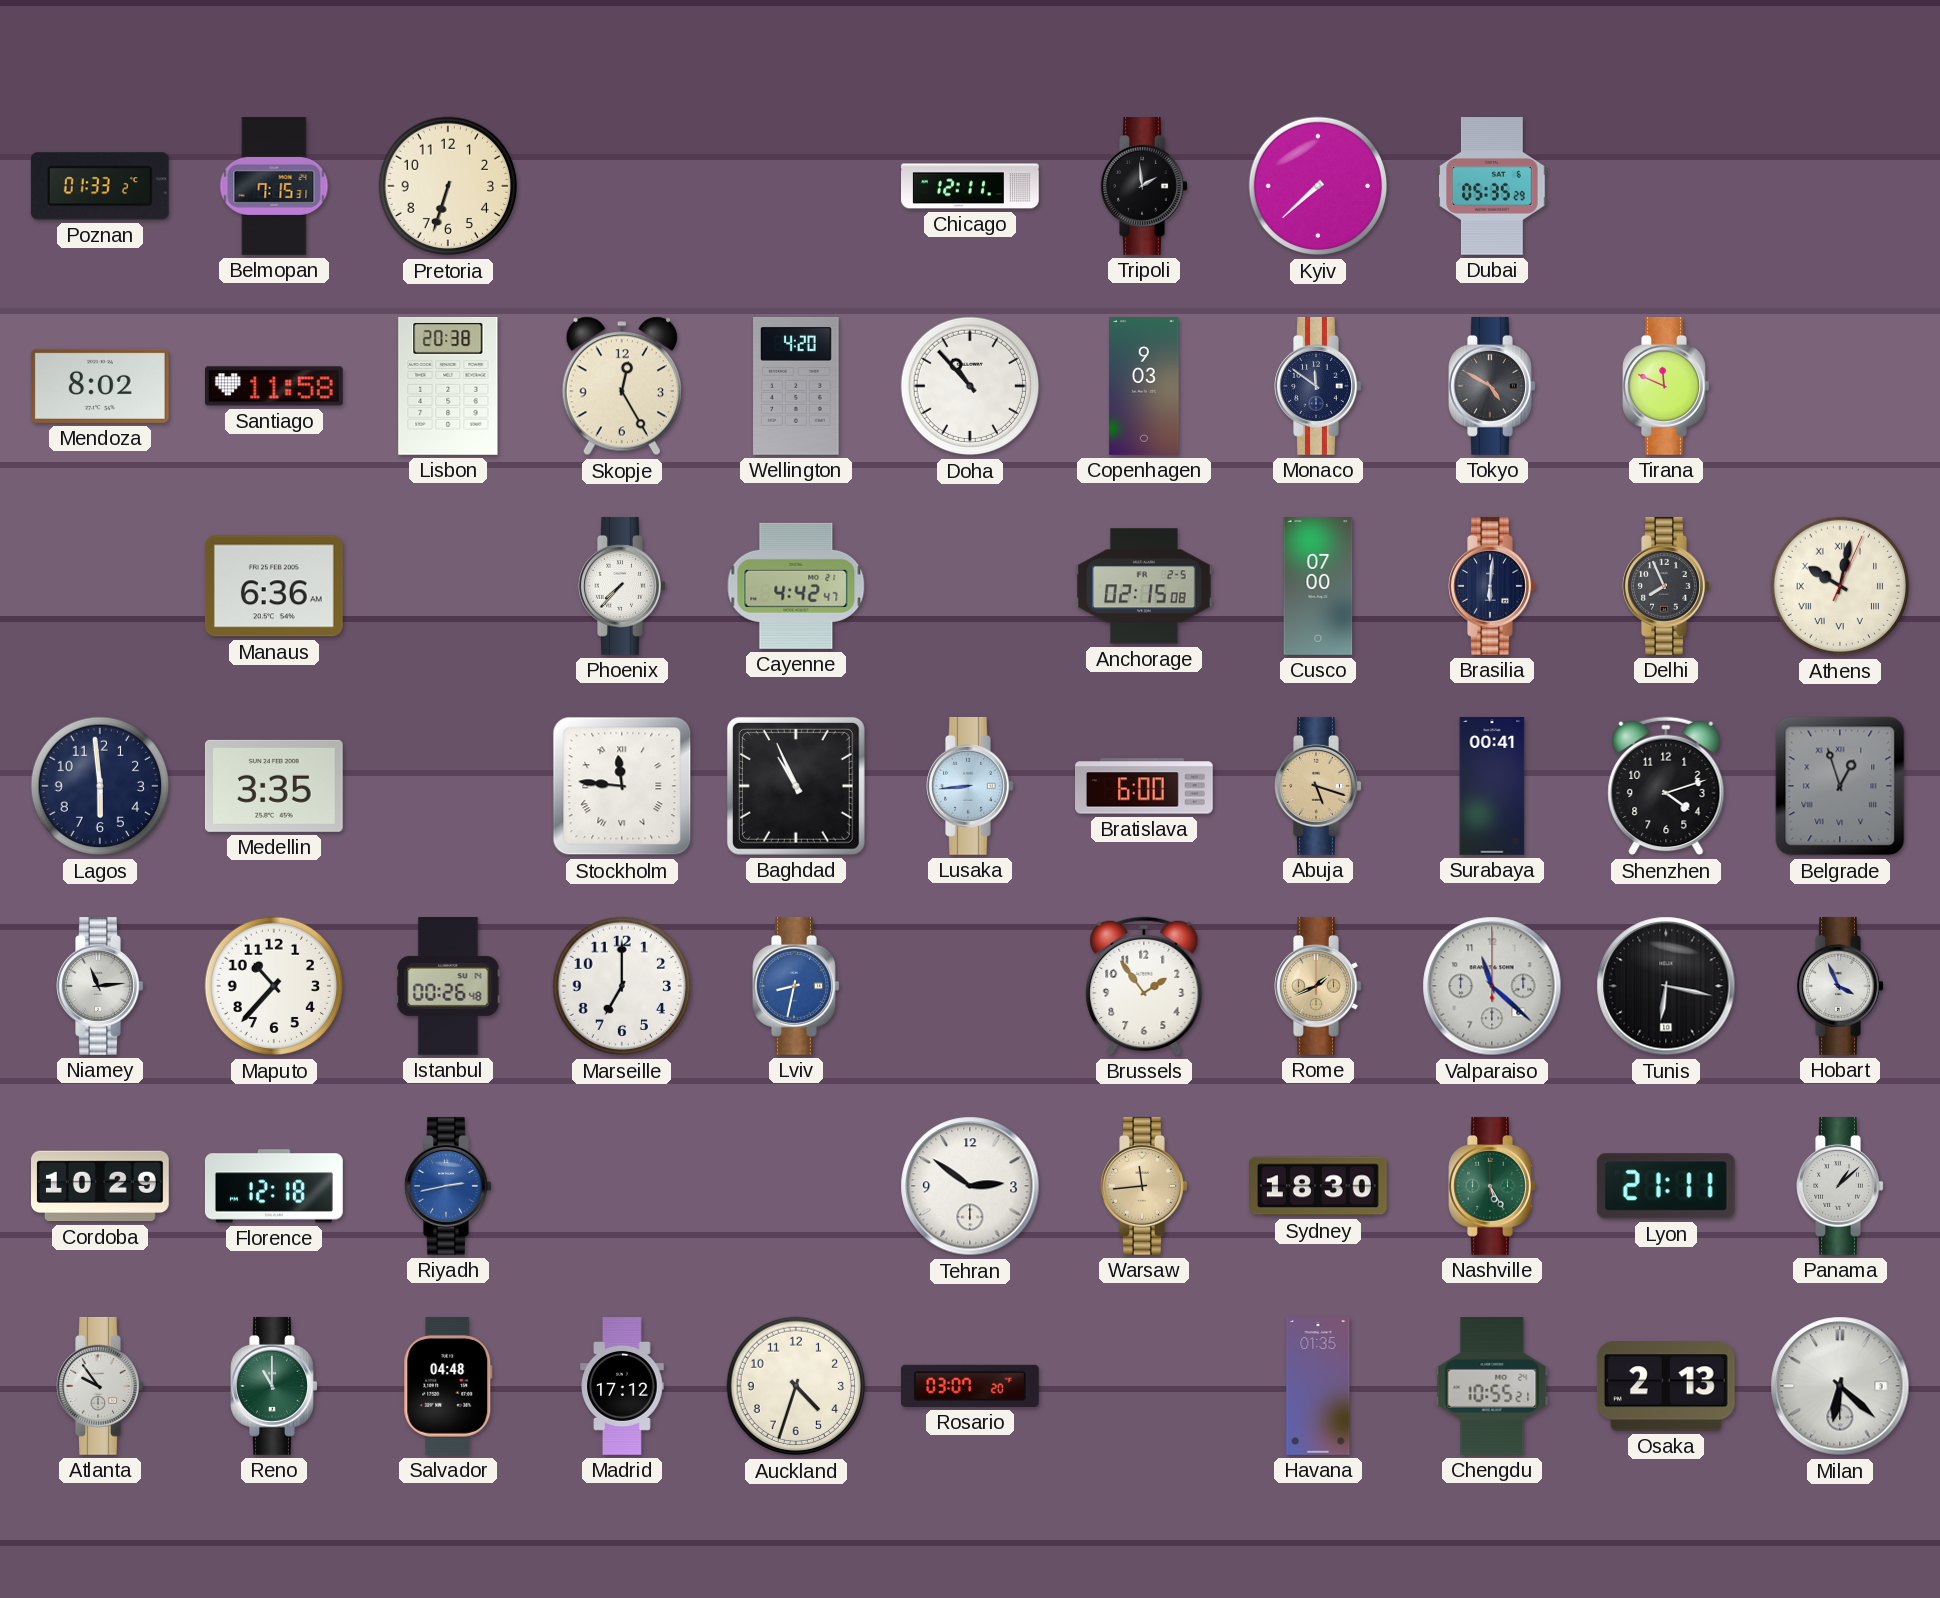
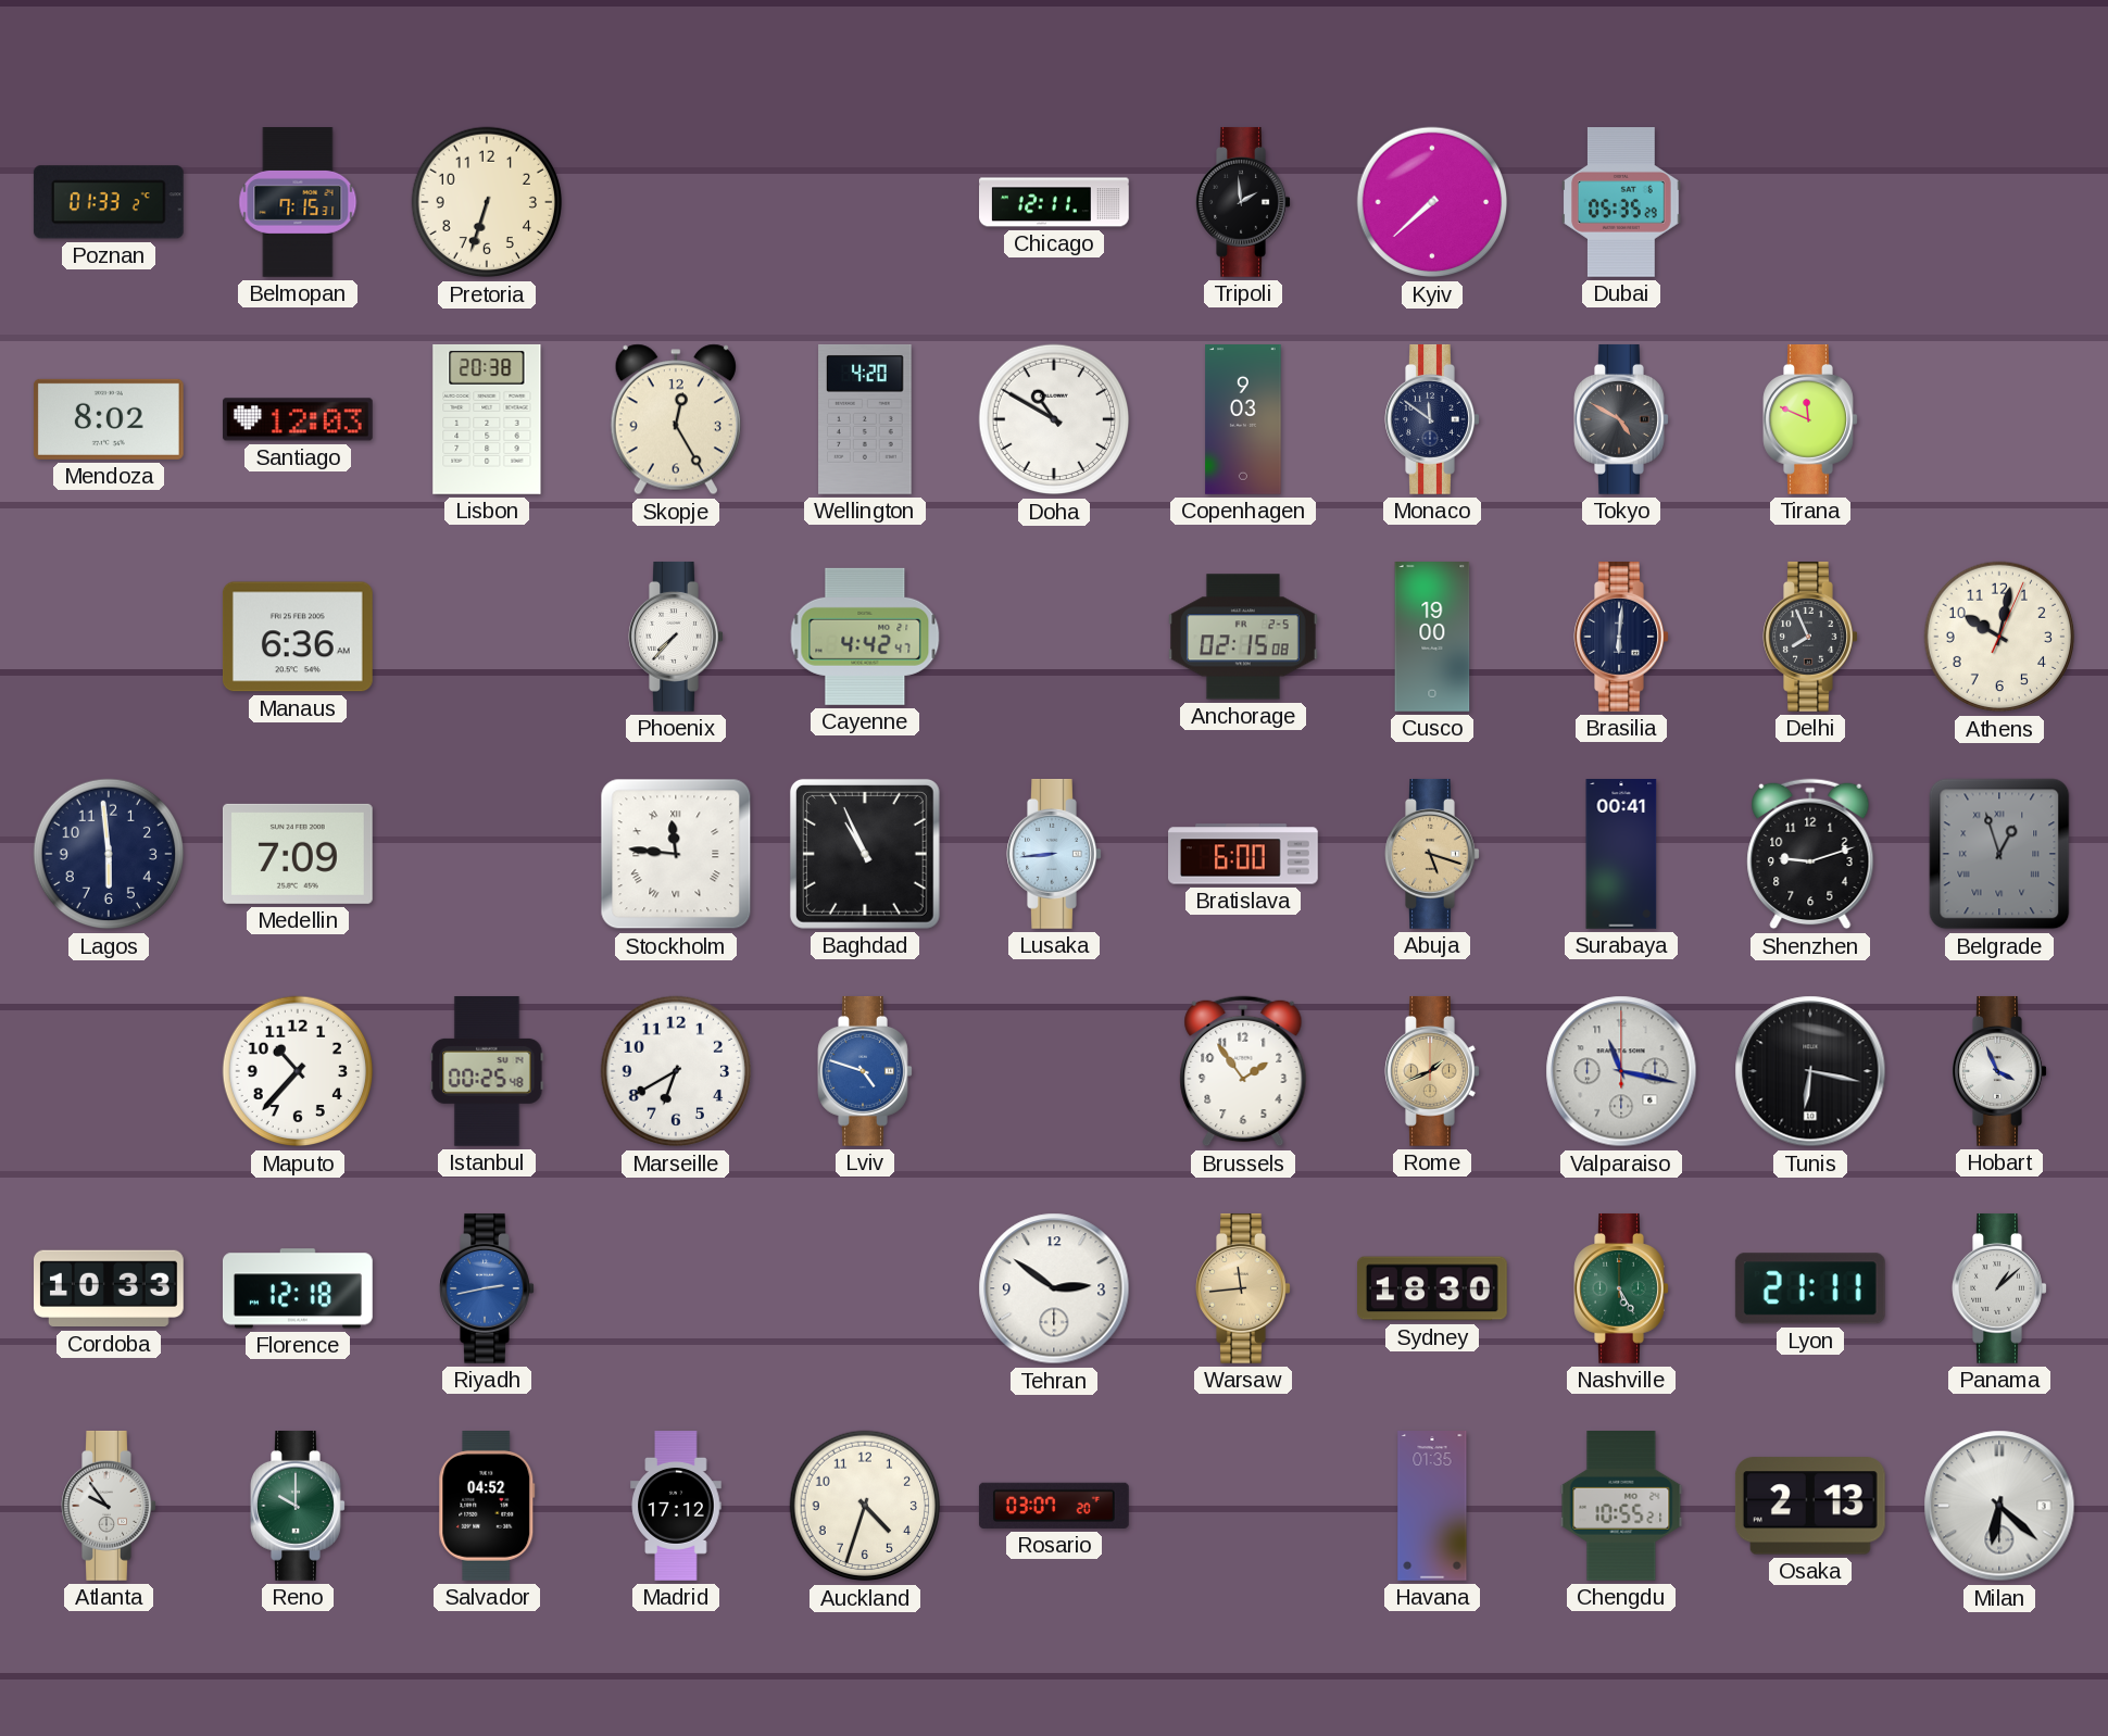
Santiago: 11:58 -> 12:03
Doha: 10:53 -> 10:50
Cusco: 07:00 -> 19:00
Athens numerals: Roman -> Arabic
Medellin: 3:35 -> 7:09
Shenzhen: 4:12 -> 9:12
Niamey: 11:14 -> none
Istanbul: 00:26 -> 00:25
Marseille: 7:00 -> 6:40
Lviv: 8:32 -> 4:48
Valparaiso: 11:22 -> 11:17
Cordoba: 10:29 -> 10:33
Reno: 11:00 -> 10:00
Salvador: 04:48 -> 04:52
